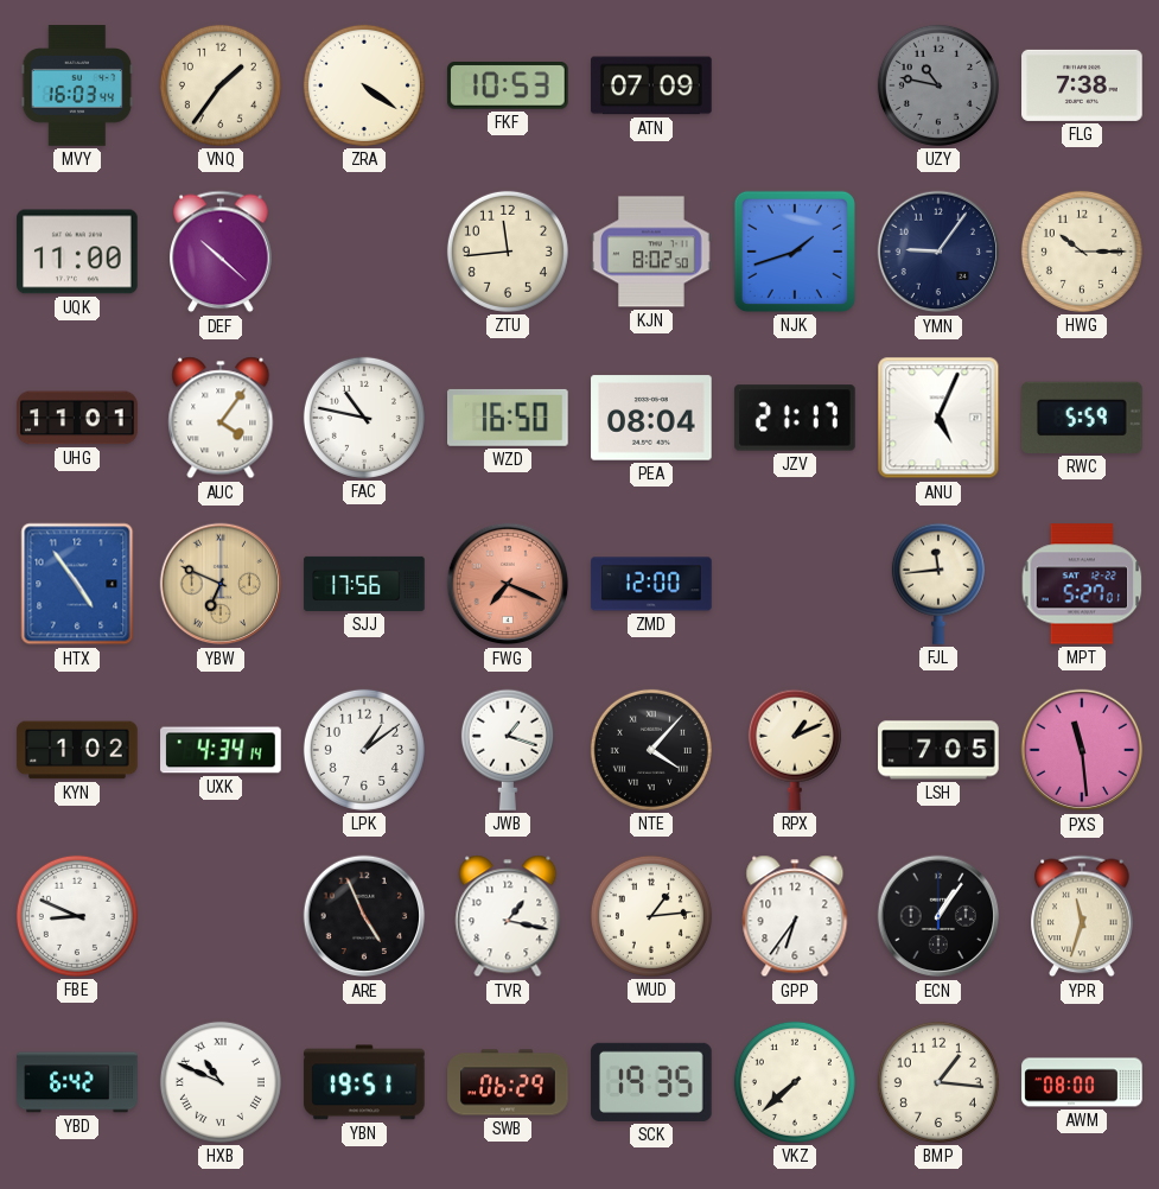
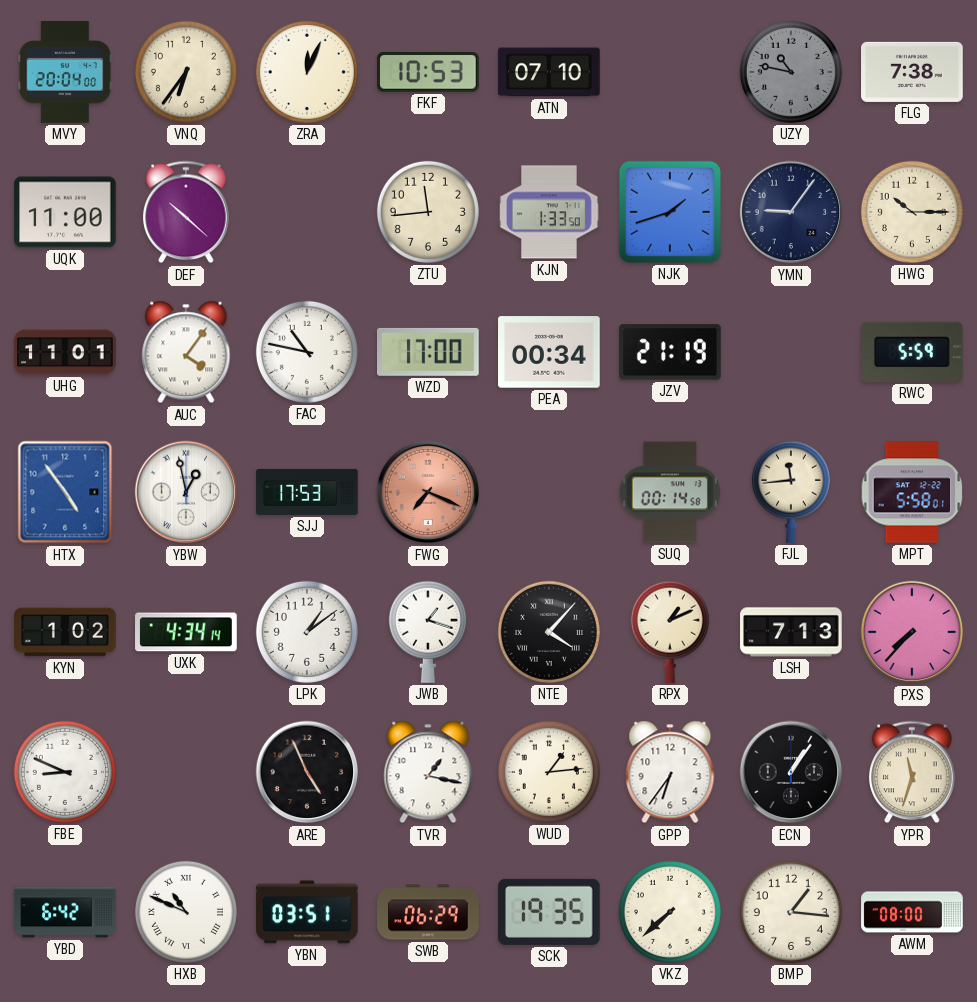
MVY: 16:03 -> 20:04
VNQ: 1:36 -> 6:36
ZRA: 4:21 -> 12:04
ATN: 07:09 -> 07:10
KJN: 8:02 -> 1:33
WZD: 16:50 -> 17:00
PEA: 08:04 -> 00:34
JZV: 21:17 -> 21:19
ANU: 5:04 -> none
YBW: 6:49 -> 12:58
YBW dial: champagne -> white
SJJ: 17:56 -> 17:53
ZMD: 12:00 -> none
SUQ: none -> 00:14
MPT: 5:27 -> 5:58
LSH: 7:05 -> 7:13
PXS: 11:29 -> 7:37
YBN: 19:51 -> 03:51
